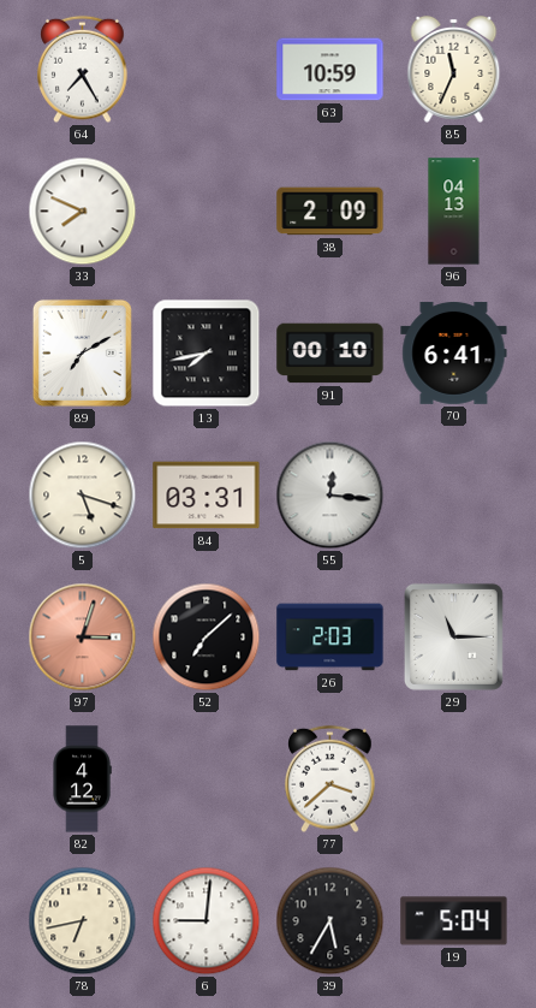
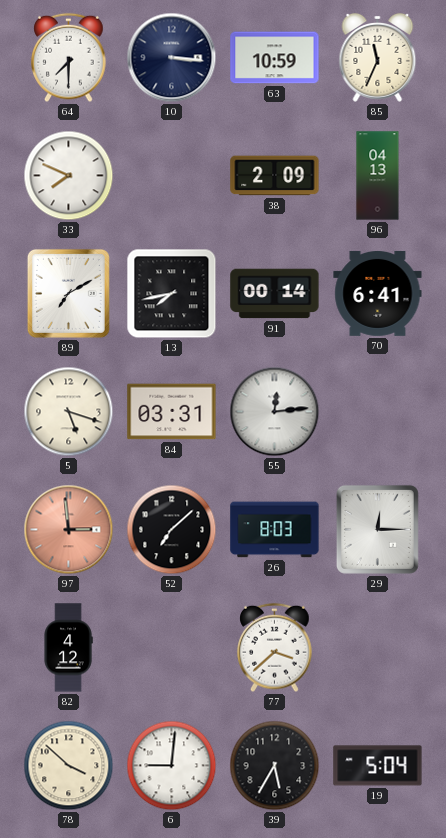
64: 7:25 -> 7:30
10: none -> 3:16
91: 00:10 -> 00:14
55: 12:16 -> 12:14
97: 3:03 -> 2:59
26: 2:03 -> 8:03
29: 11:15 -> 12:15
78: 6:43 -> 3:52
